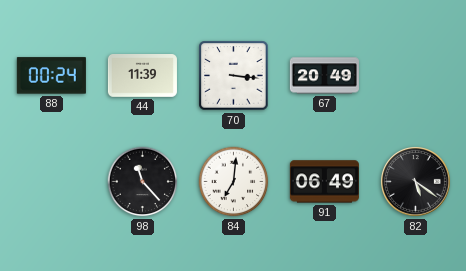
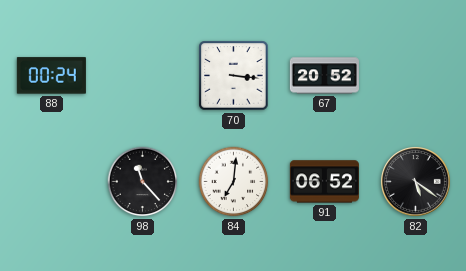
44: 11:39 -> none
67: 20:49 -> 20:52
91: 06:49 -> 06:52
